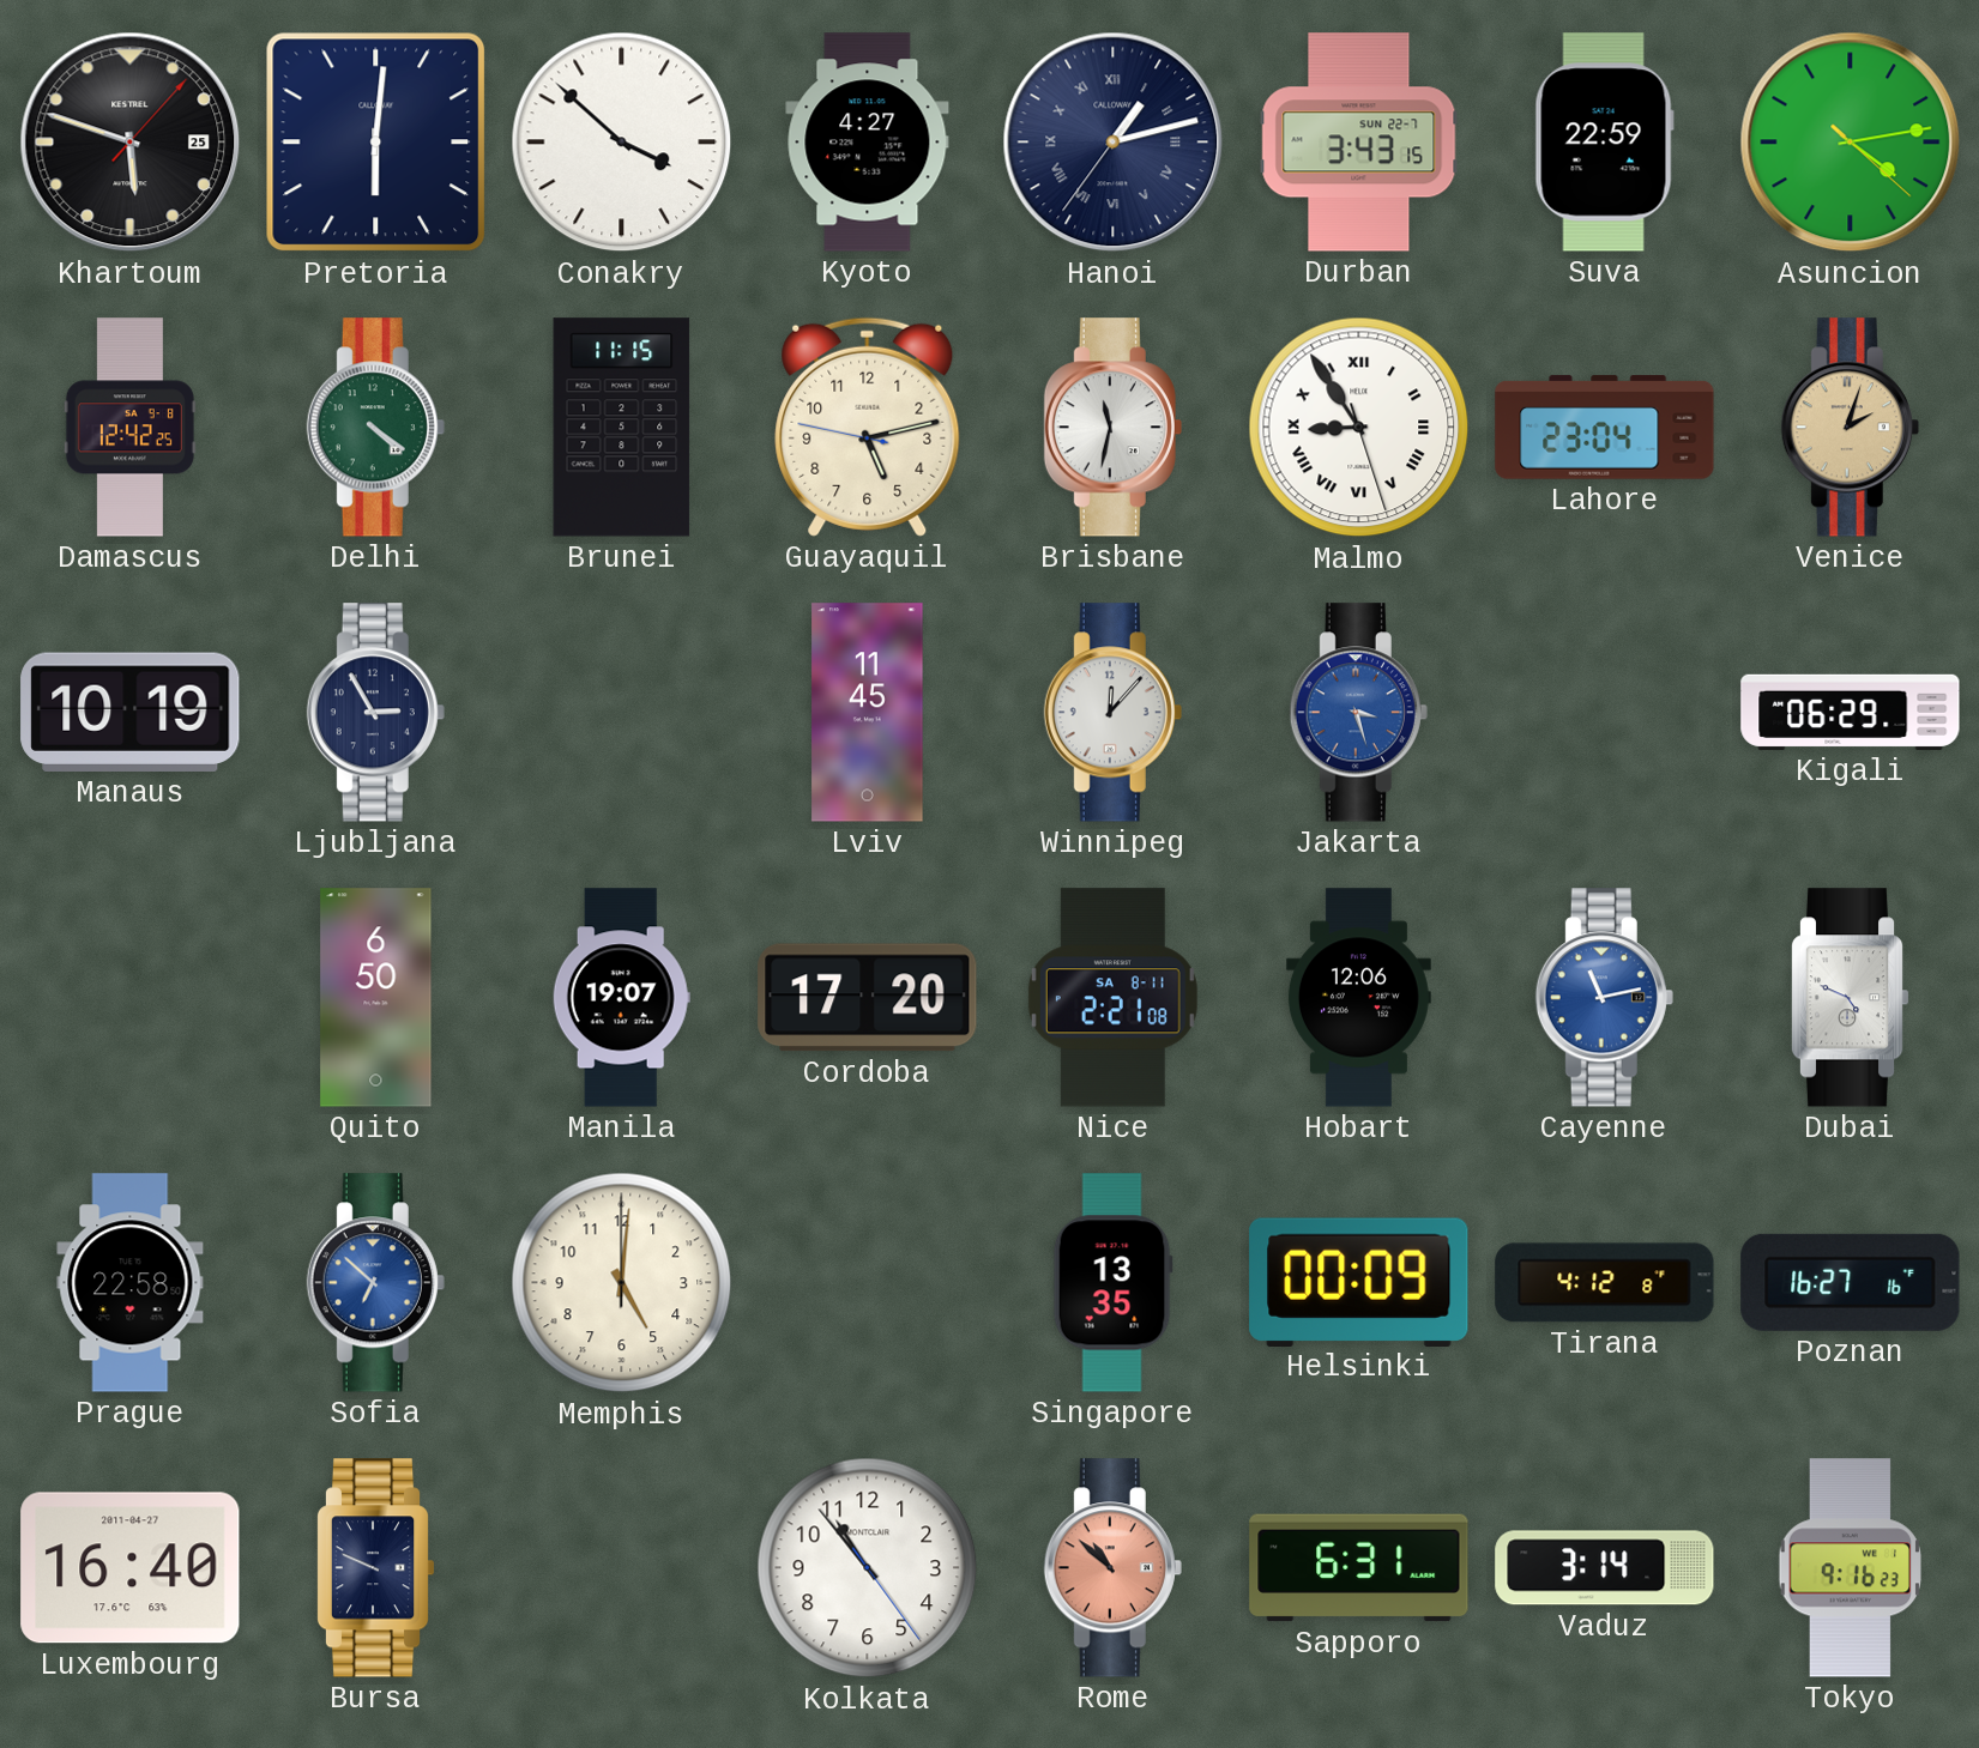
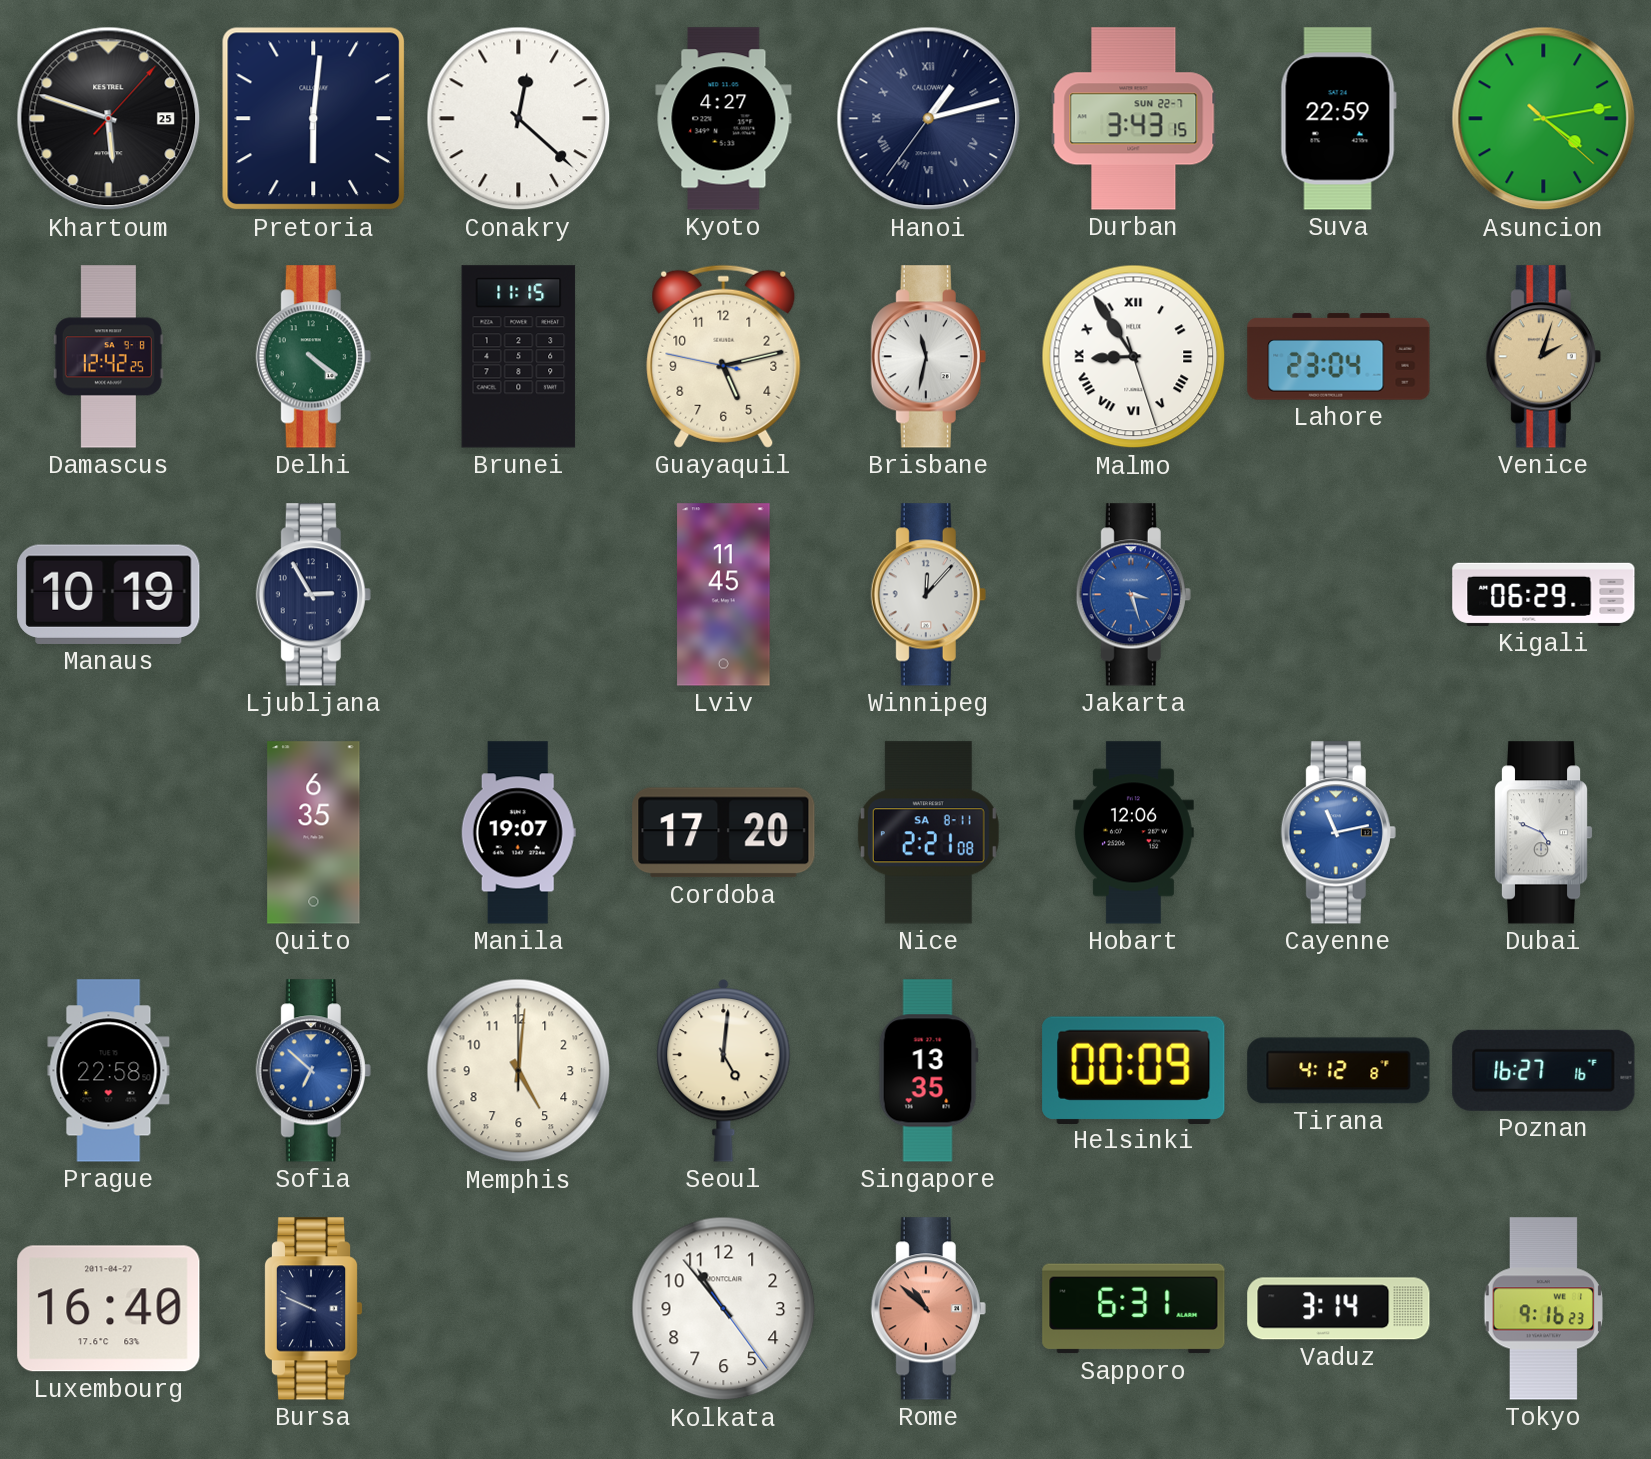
Conakry: 3:52 -> 12:22
Quito: 6:50 -> 6:35
Seoul: none -> 5:01
